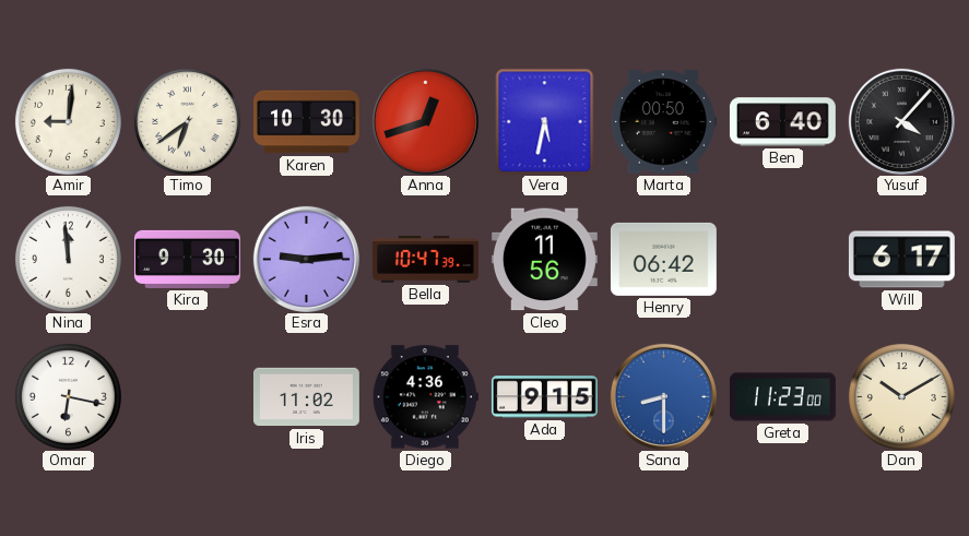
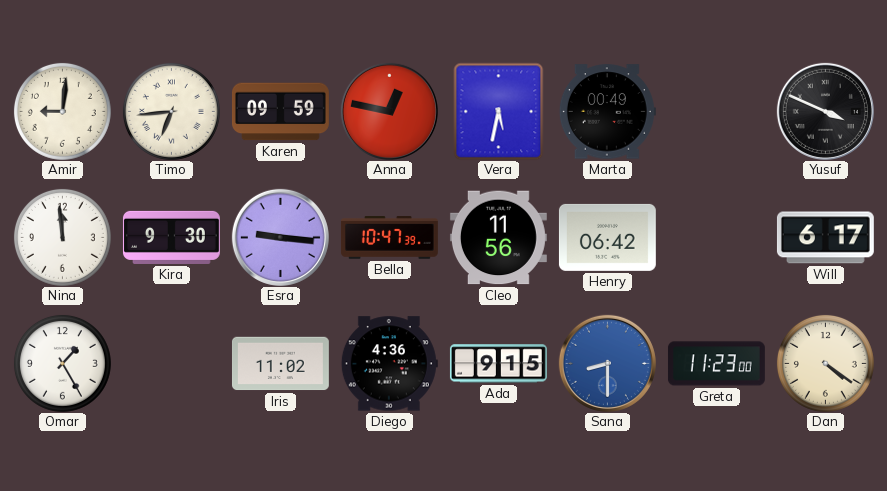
Timo: 6:39 -> 6:44
Karen: 10:30 -> 09:59
Anna: 12:42 -> 12:47
Marta: 00:50 -> 00:49
Ben: 6:40 -> none
Yusuf: 4:07 -> 3:49
Esra: 9:14 -> 9:16
Omar: 6:17 -> 1:25
Dan: 10:10 -> 4:21
